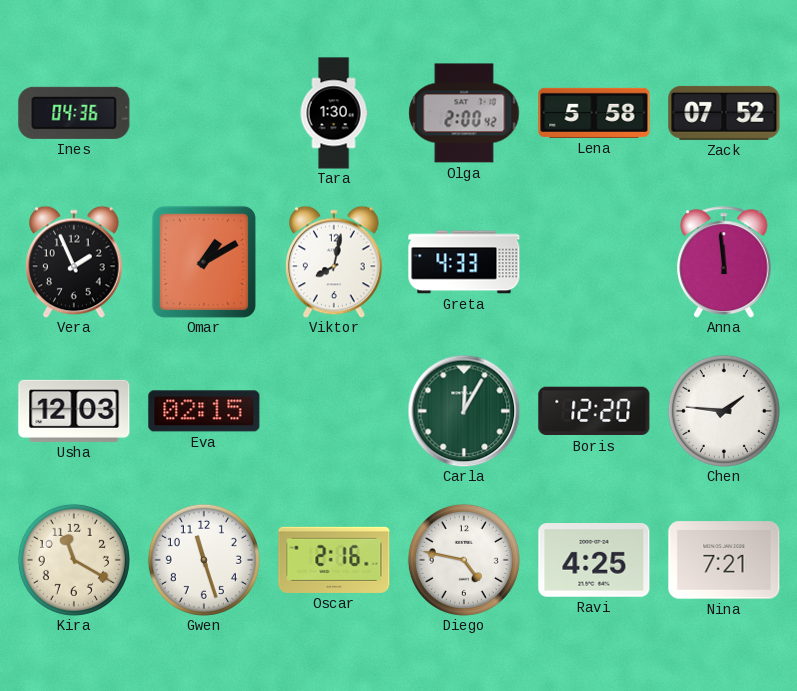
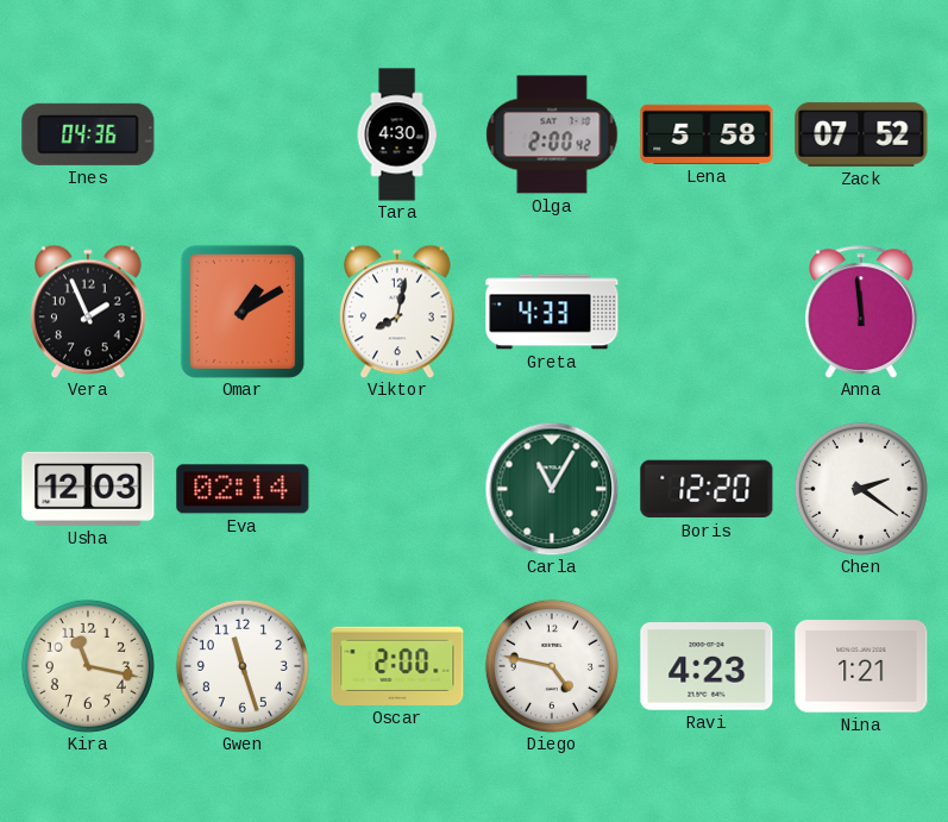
Tara: 1:30 -> 4:30
Eva: 02:15 -> 02:14
Carla: 12:05 -> 11:05
Chen: 1:46 -> 2:21
Kira: 11:20 -> 11:17
Oscar: 2:16 -> 2:00
Ravi: 4:25 -> 4:23
Nina: 7:21 -> 1:21
